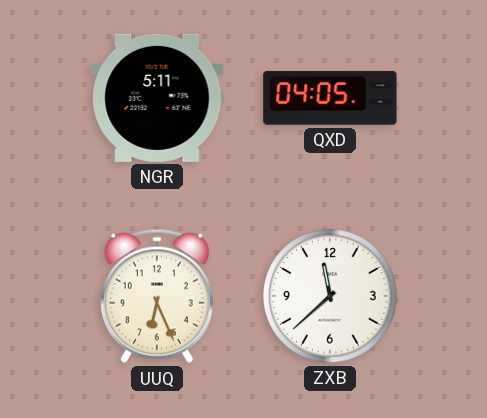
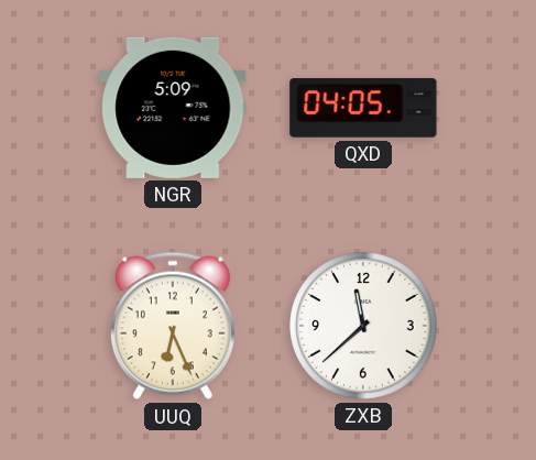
NGR: 5:11 -> 5:09
